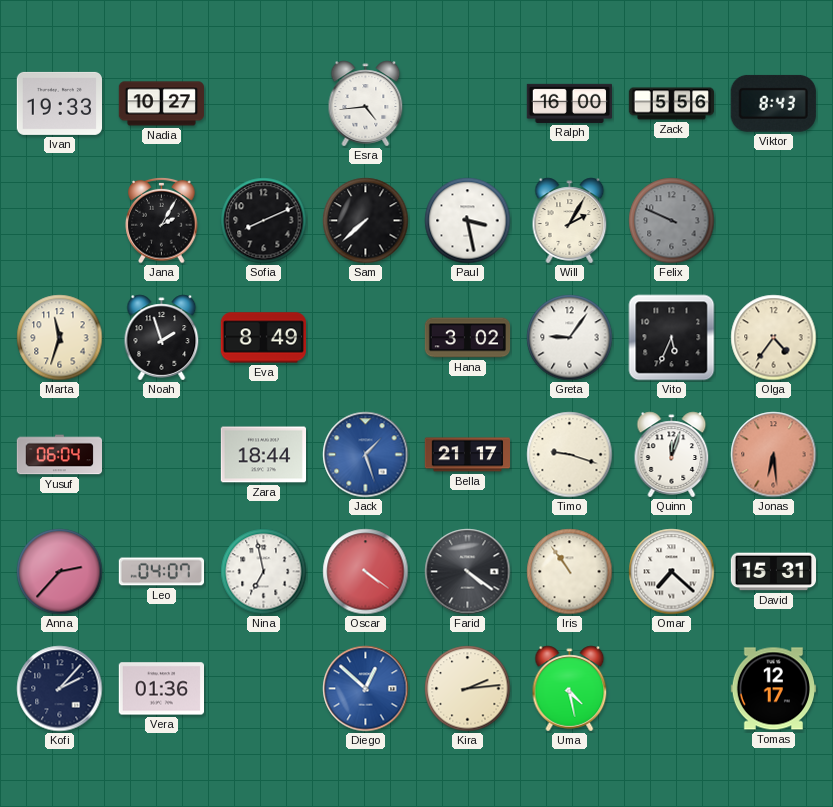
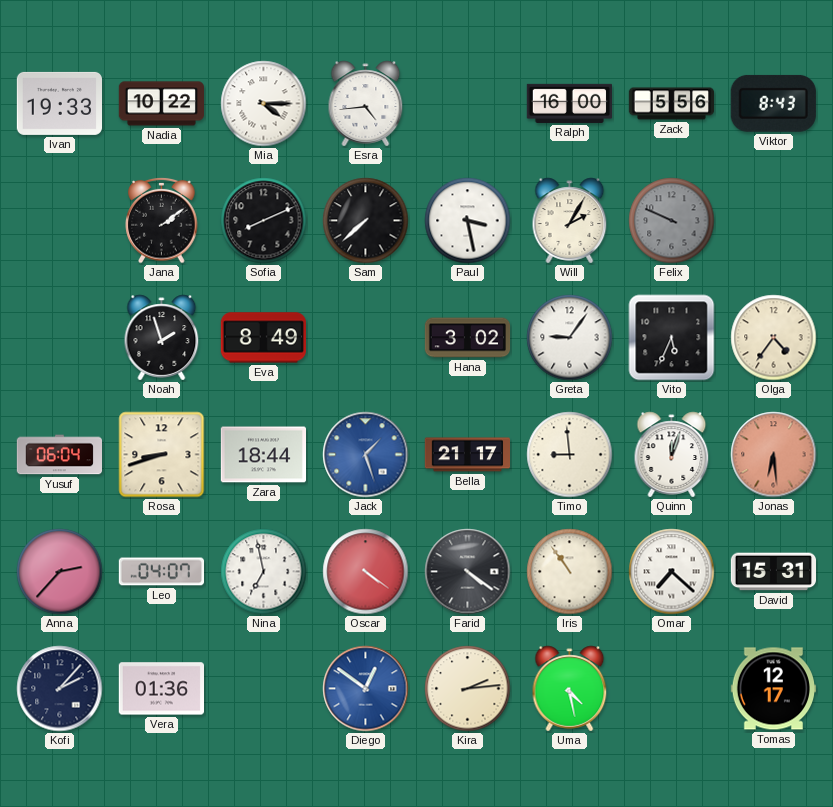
Nadia: 10:27 -> 10:22
Mia: none -> 4:15
Jana: 2:05 -> 2:09
Marta: 11:33 -> none
Rosa: none -> 8:42
Timo: 9:18 -> 8:59
Diego: 12:52 -> 12:51
